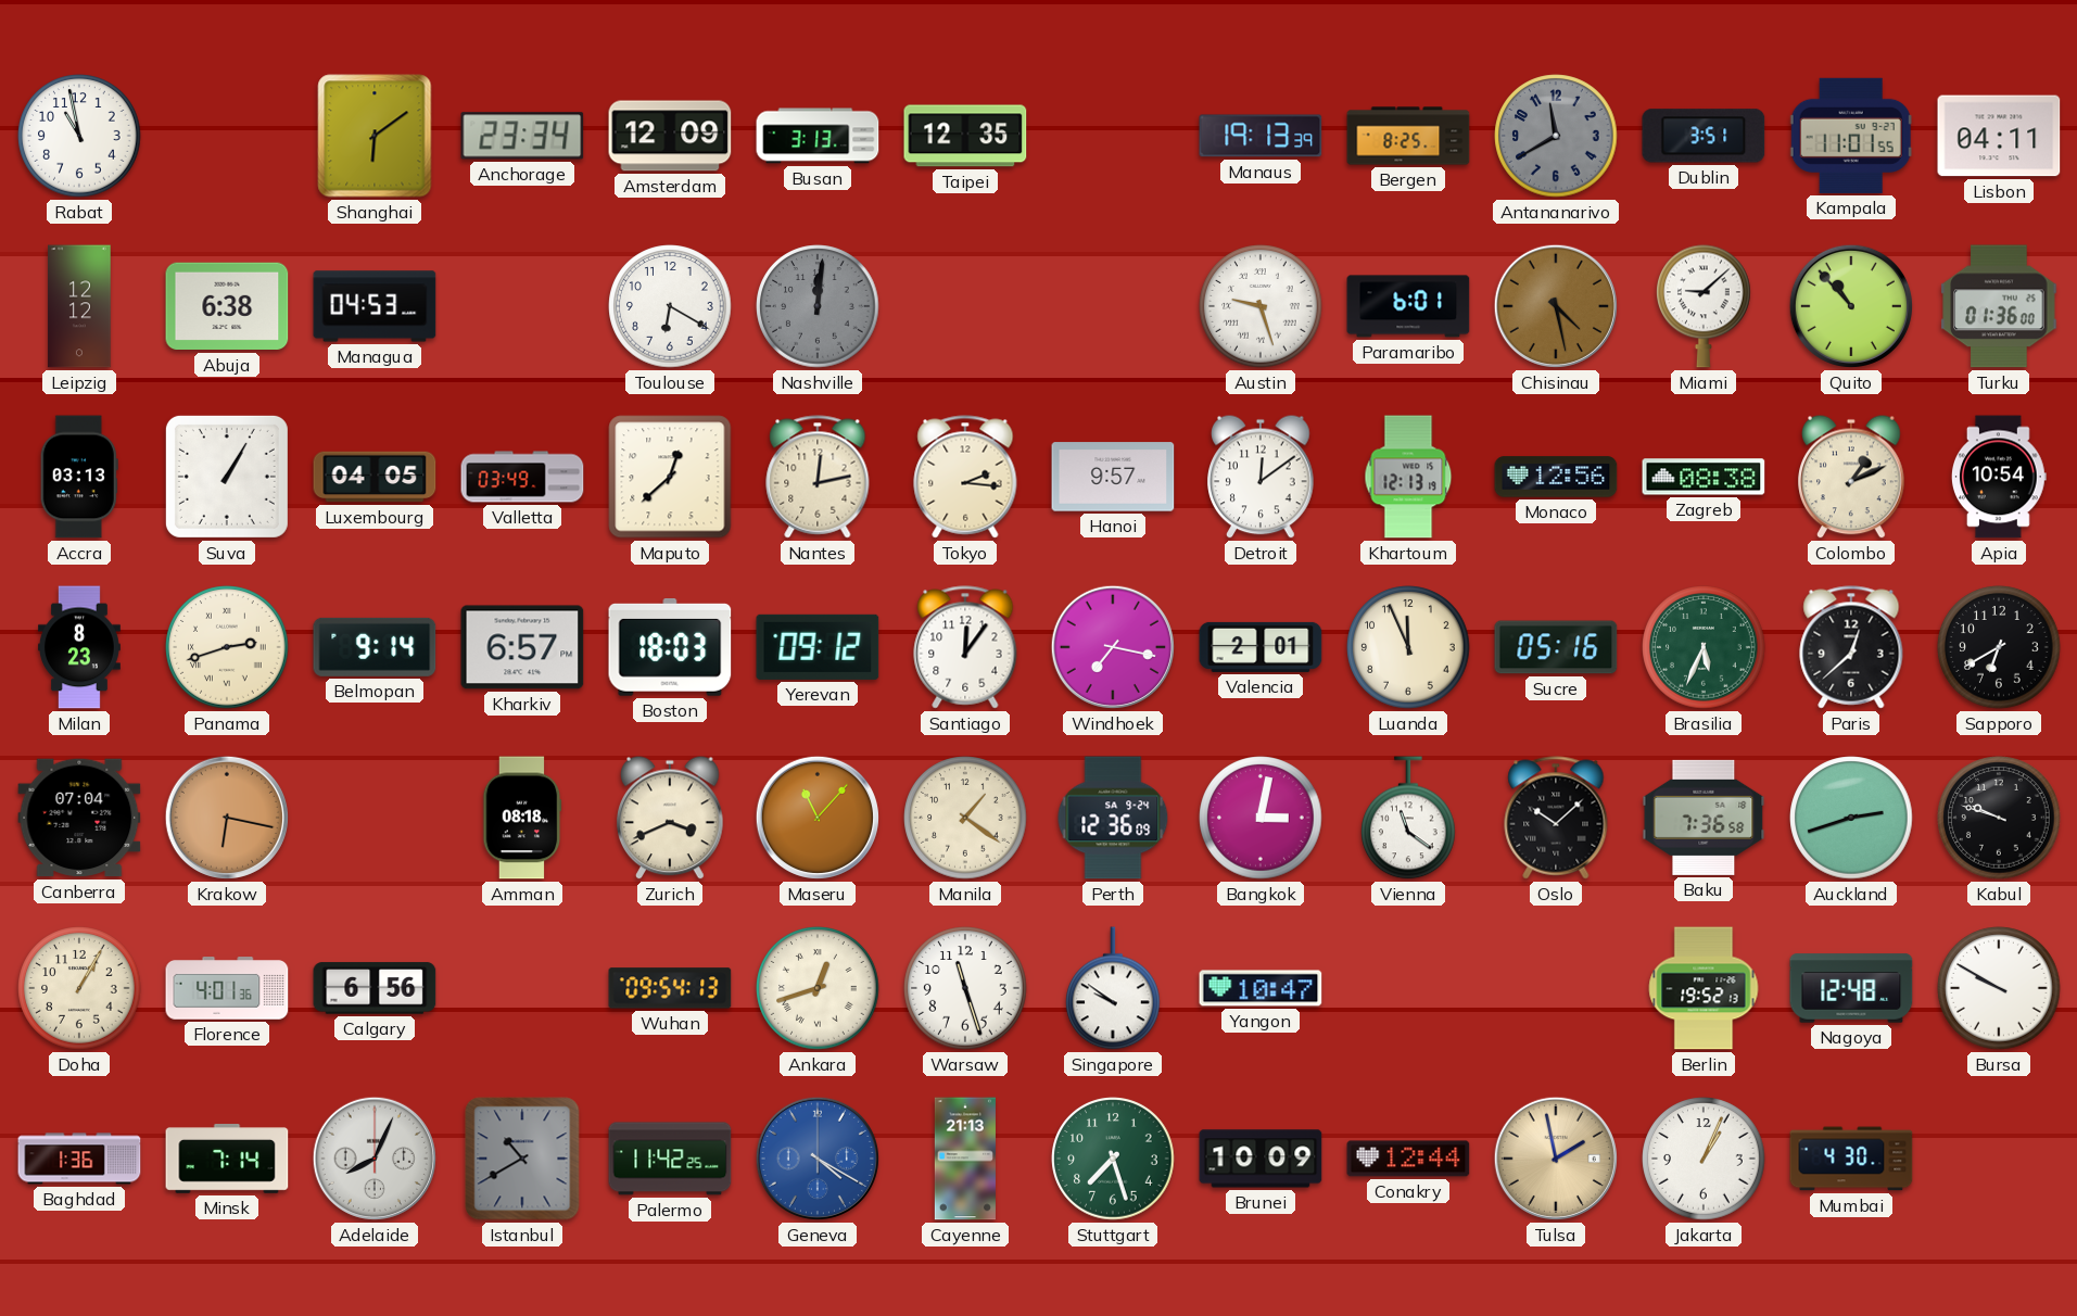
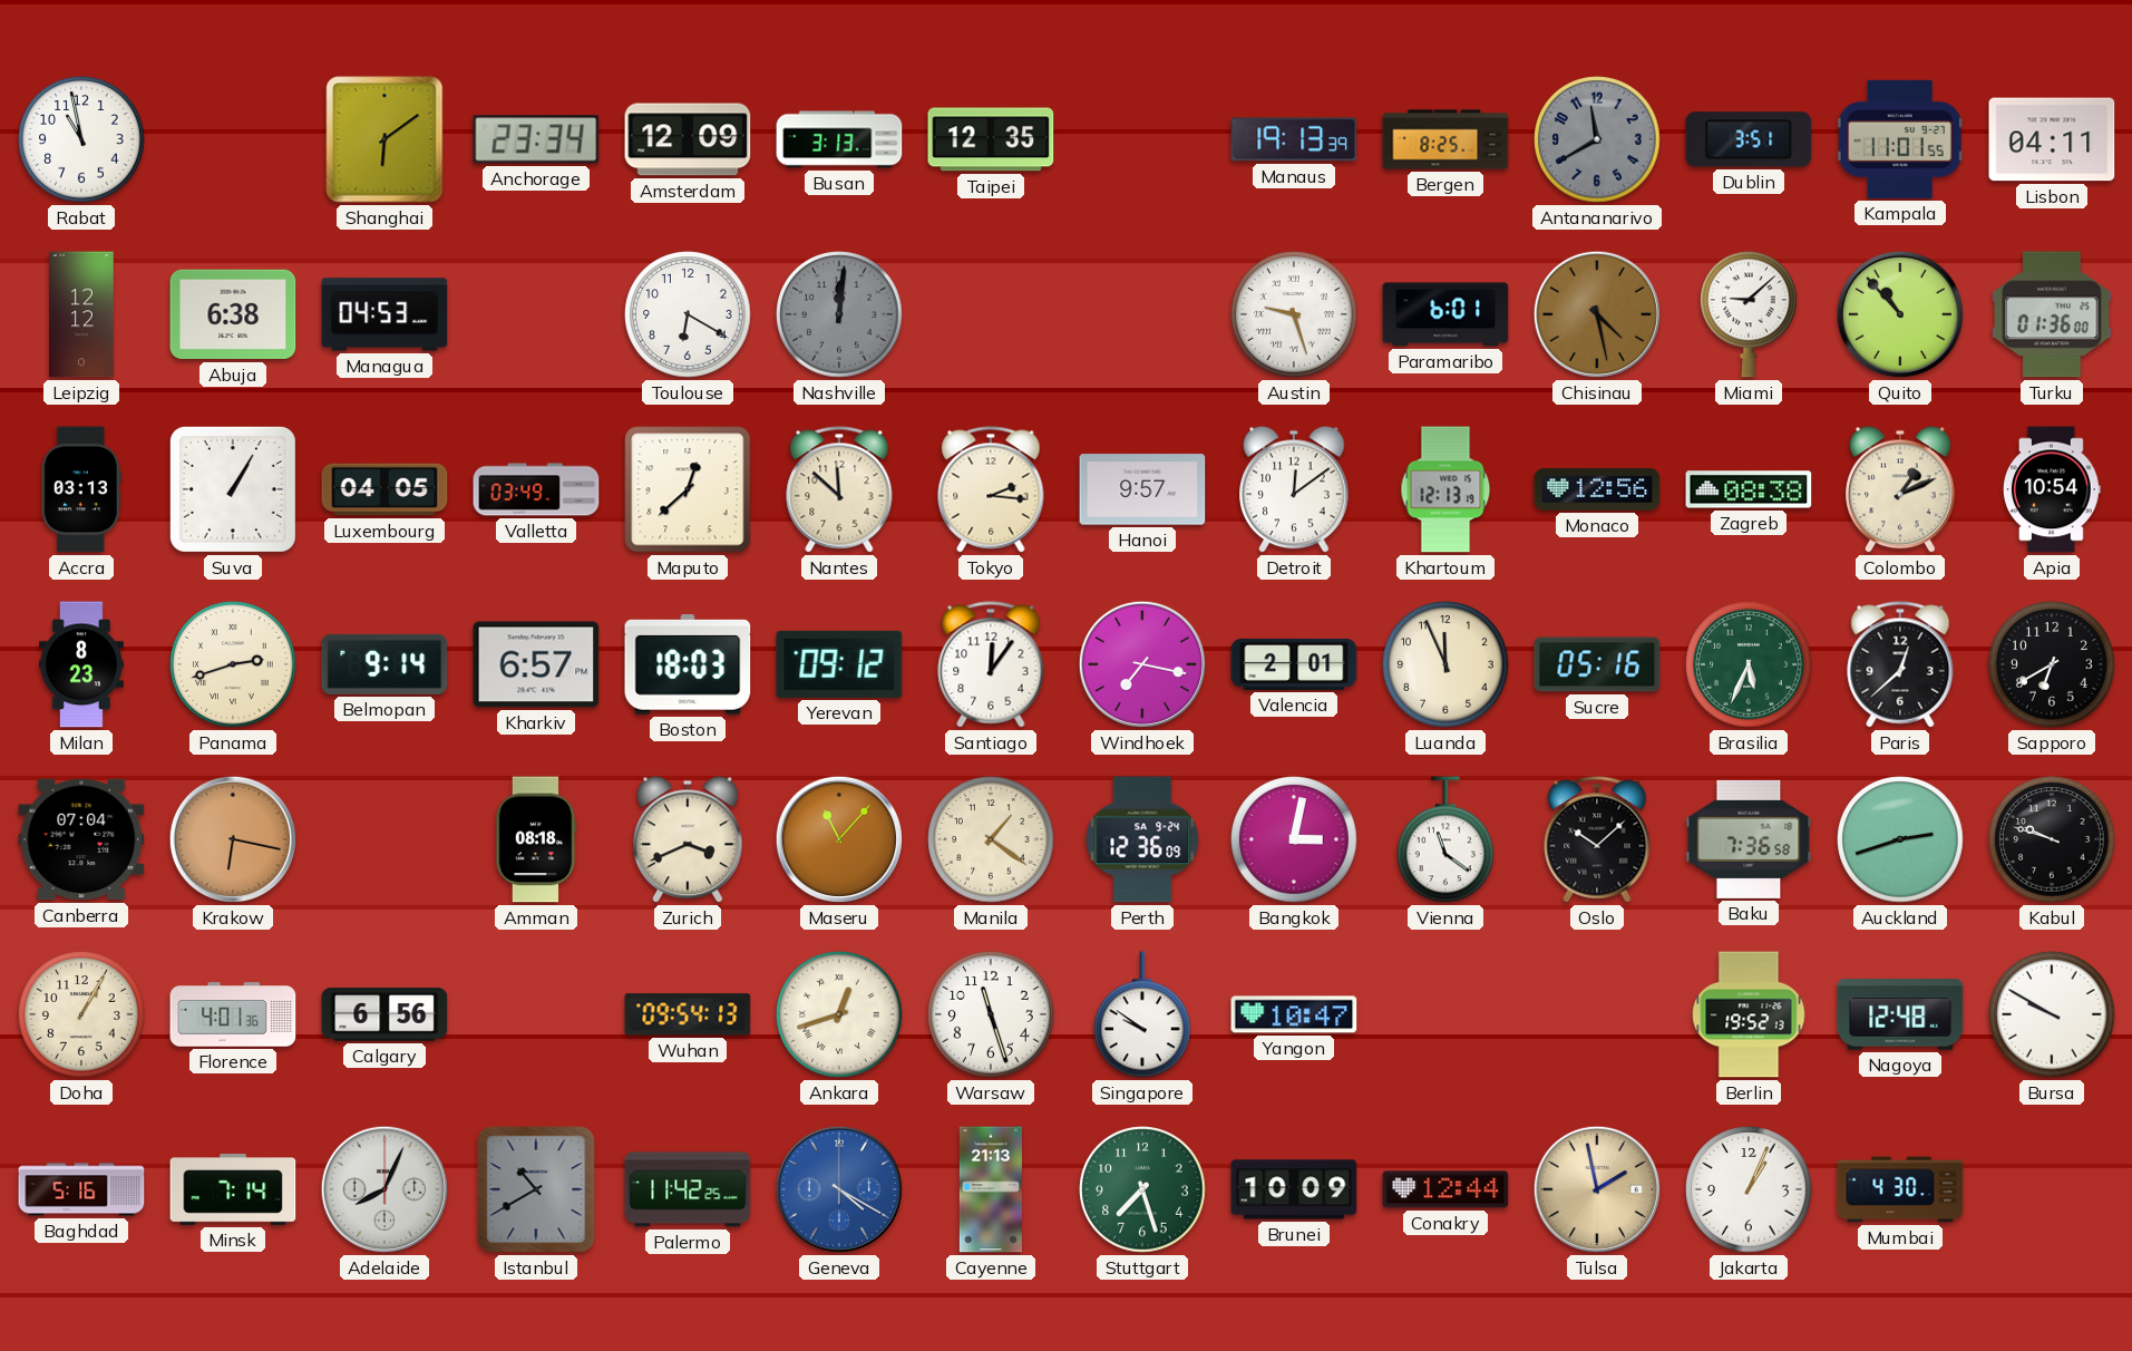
Nantes: 12:13 -> 11:52
Baghdad: 1:36 -> 5:16
